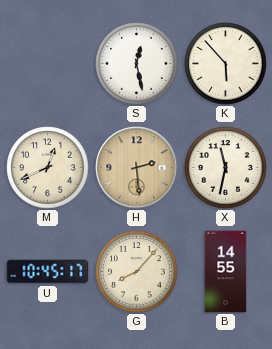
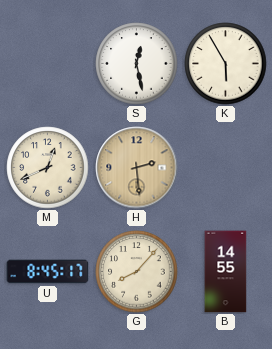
K: 5:53 -> 5:55
X: 11:32 -> none
U: 10:45 -> 8:45
